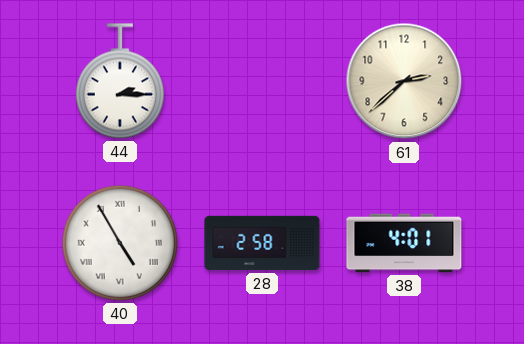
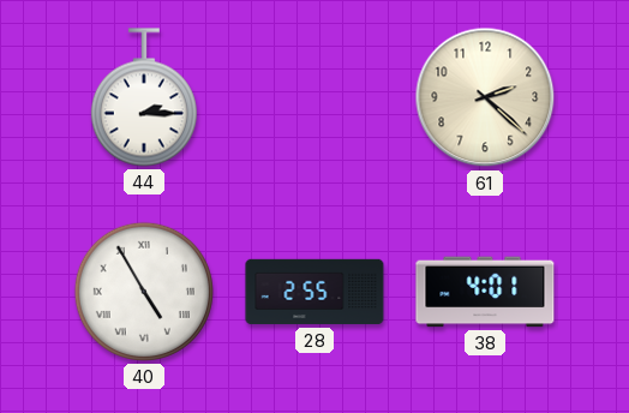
61: 2:38 -> 2:22
28: 2:58 -> 2:55
